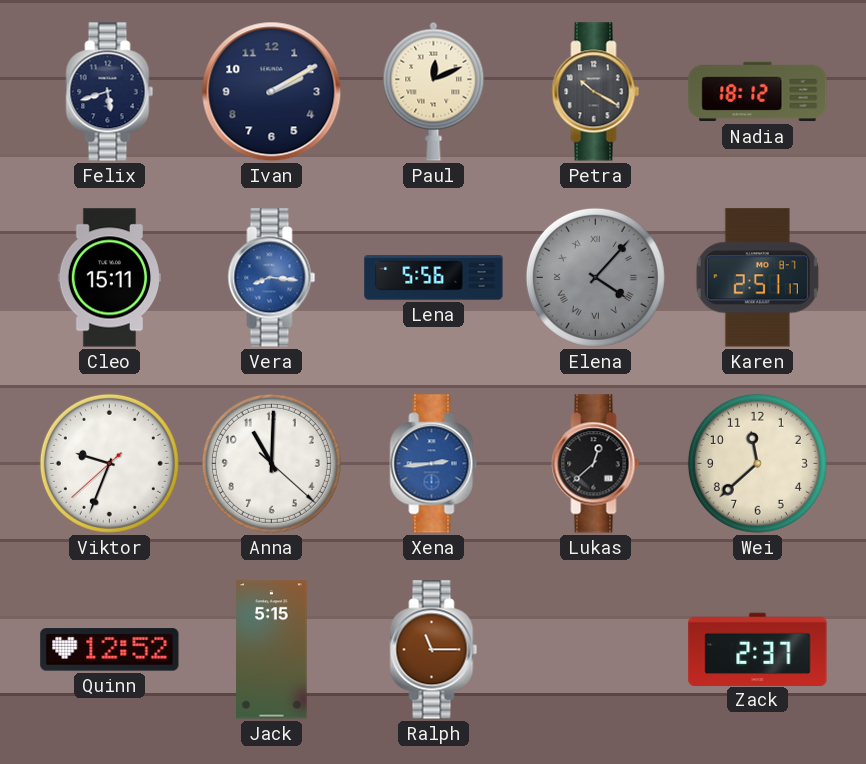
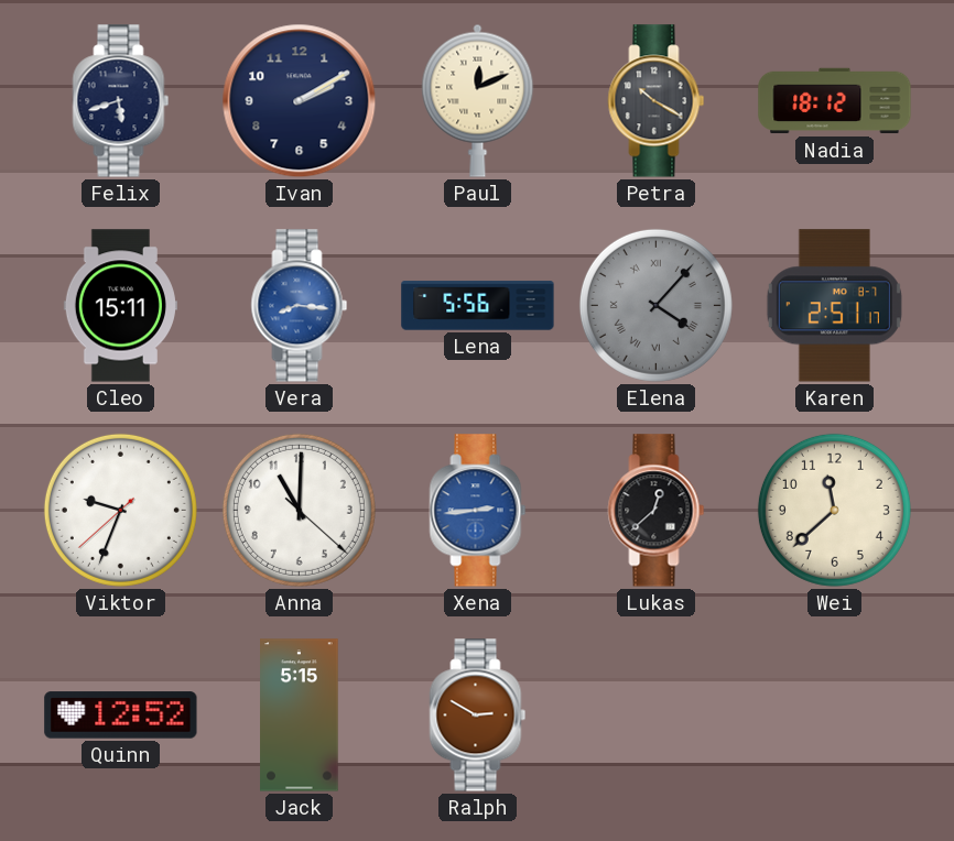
Ralph: 11:15 -> 2:50
Zack: 2:37 -> none
